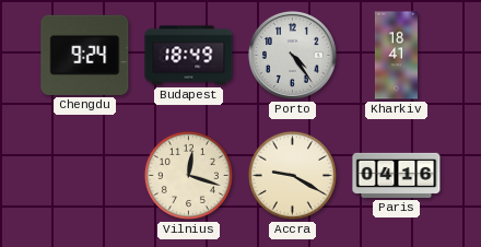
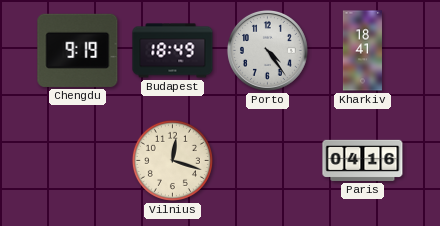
Chengdu: 9:24 -> 9:19
Accra: 9:20 -> none
